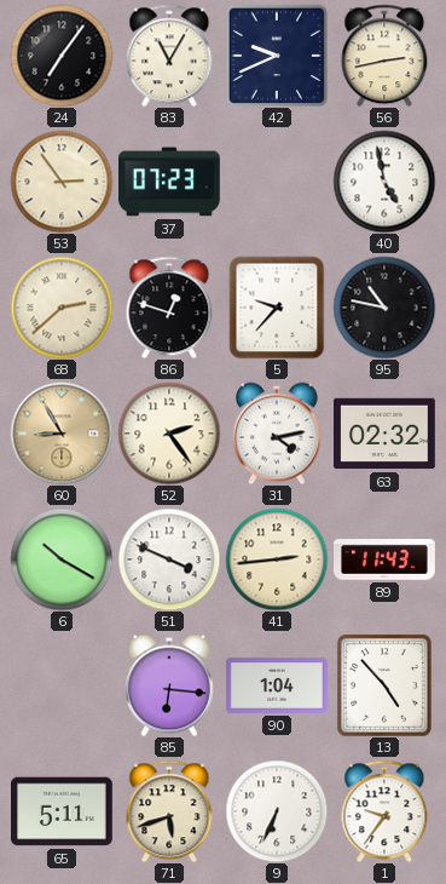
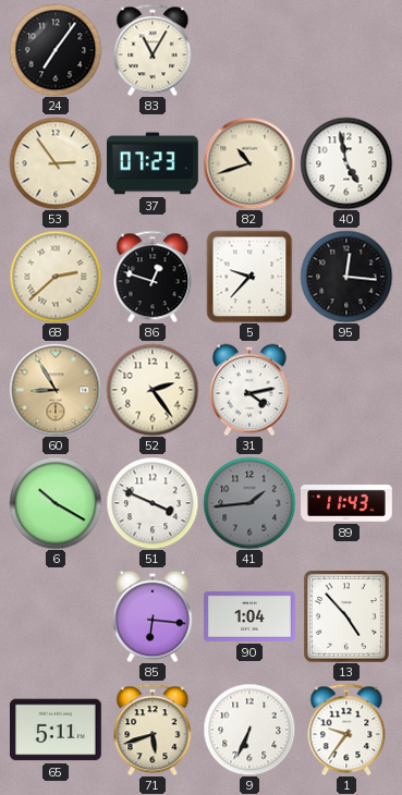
42: 9:41 -> none
56: 2:43 -> none
82: none -> 10:42
95: 10:47 -> 12:16
63: 02:32 -> none
41: 2:44 -> 1:44
41 dial: cream -> grey
